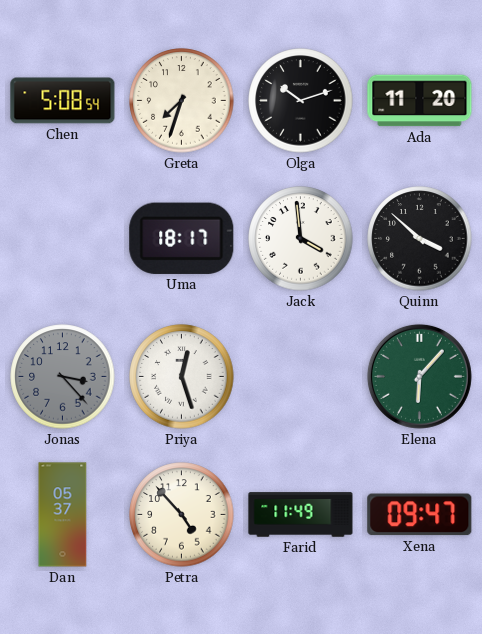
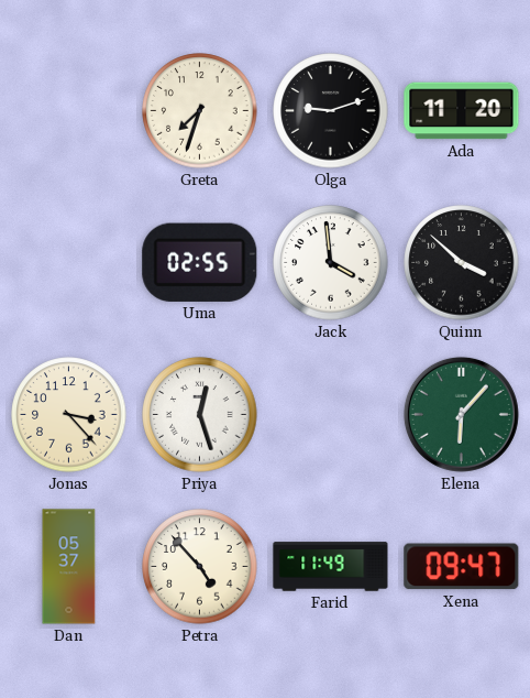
Chen: 5:08 -> none
Olga: 10:12 -> 9:12
Uma: 18:17 -> 02:55
Jonas dial: grey -> cream
